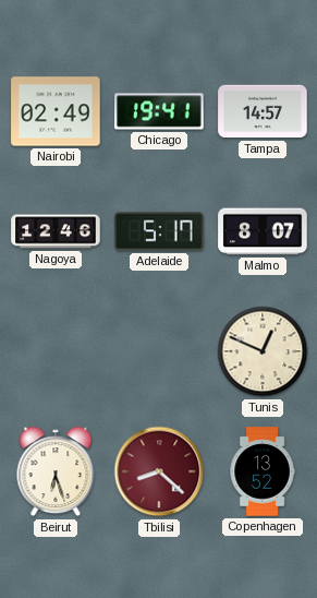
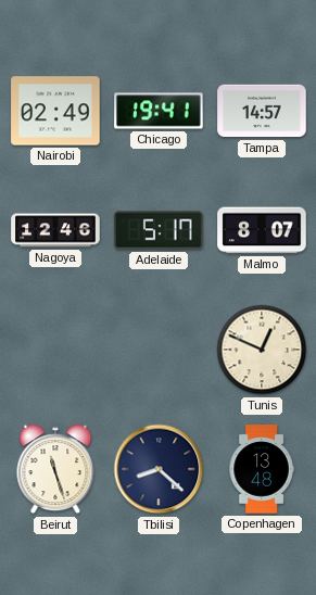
Beirut: 6:27 -> 11:27
Tbilisi dial: burgundy -> navy
Copenhagen: 13:52 -> 13:48
